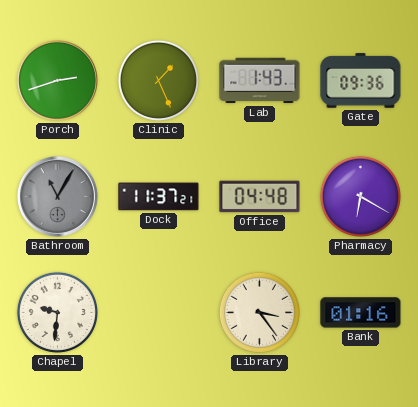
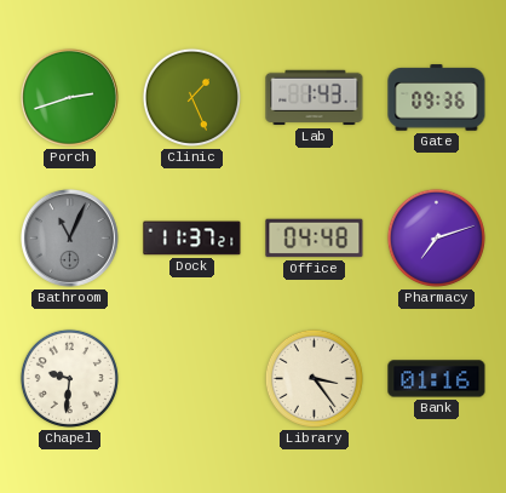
Bathroom: 11:05 -> 11:04
Pharmacy: 6:20 -> 7:12
